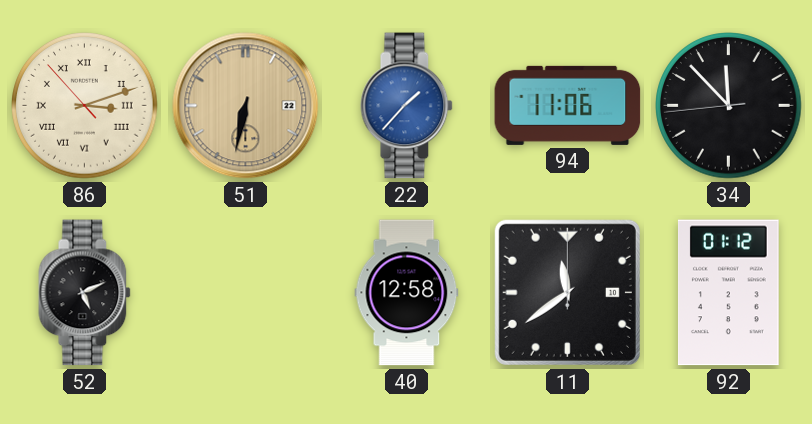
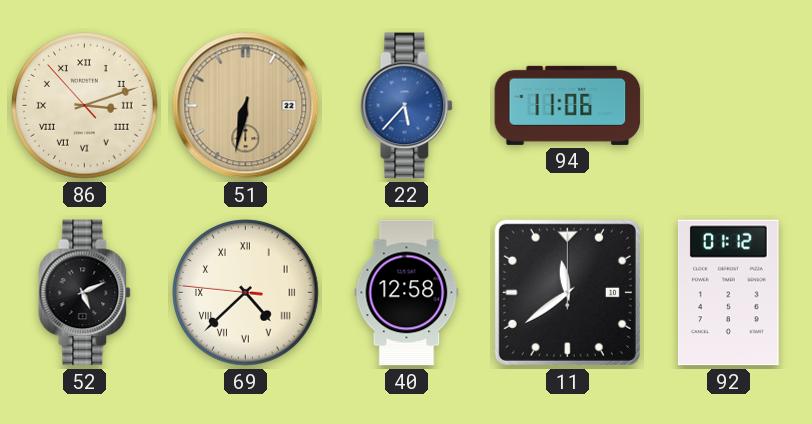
22: 1:37 -> 5:37
34: 11:52 -> none
69: none -> 4:37
